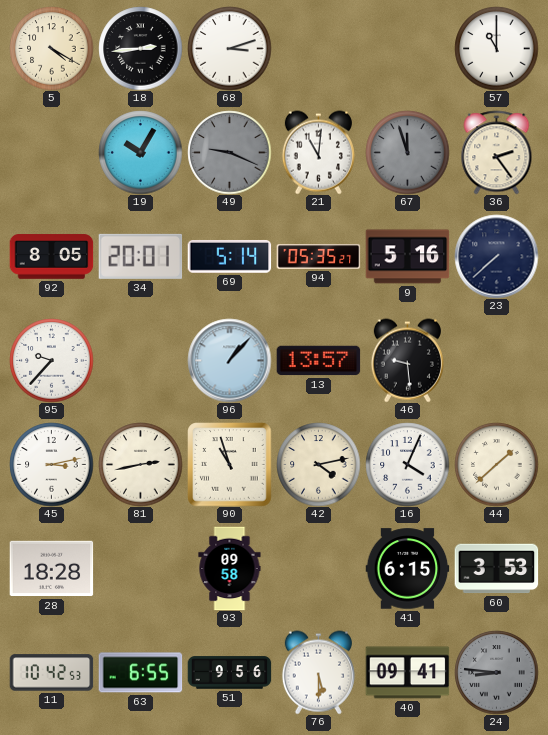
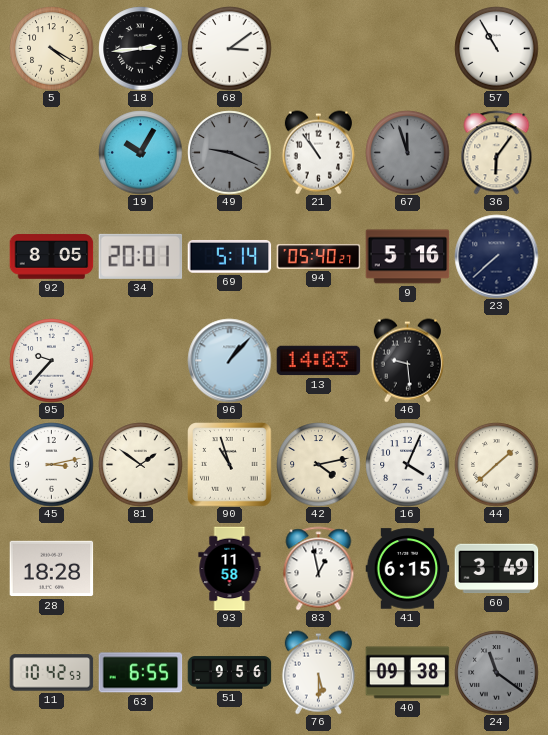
68: 3:12 -> 3:09
57: 11:00 -> 10:55
21: 11:01 -> 10:54
36: 2:24 -> 6:06
94: 05:35 -> 05:40
13: 13:57 -> 14:03
81: 2:43 -> 1:51
93: 09:58 -> 11:58
83: none -> 12:58
60: 3:53 -> 3:49
40: 09:41 -> 09:38
24: 8:46 -> 11:21
